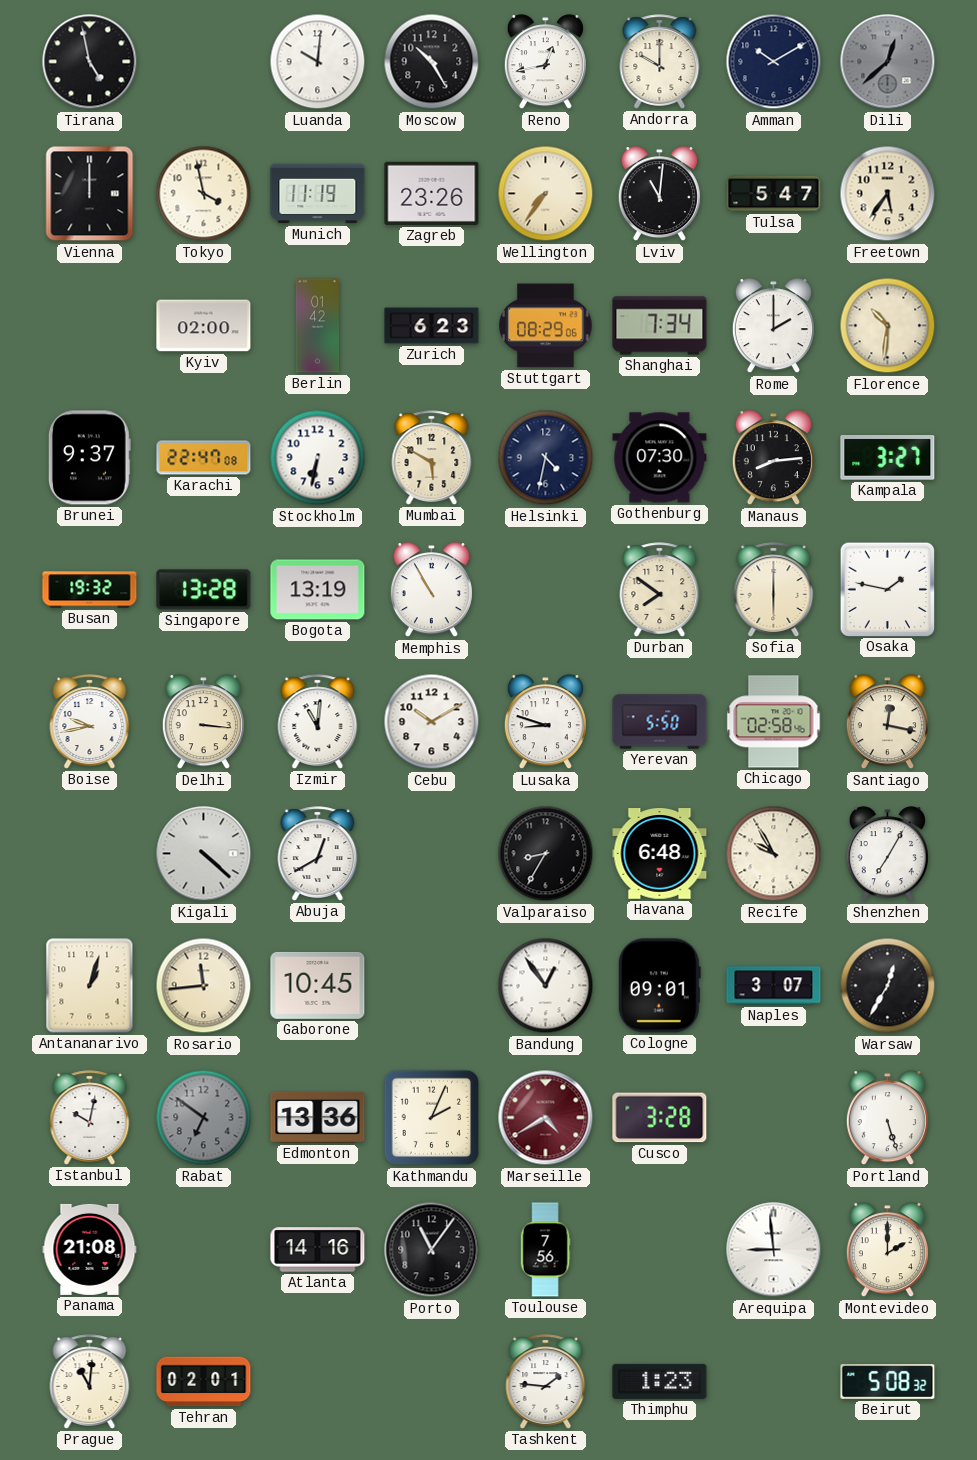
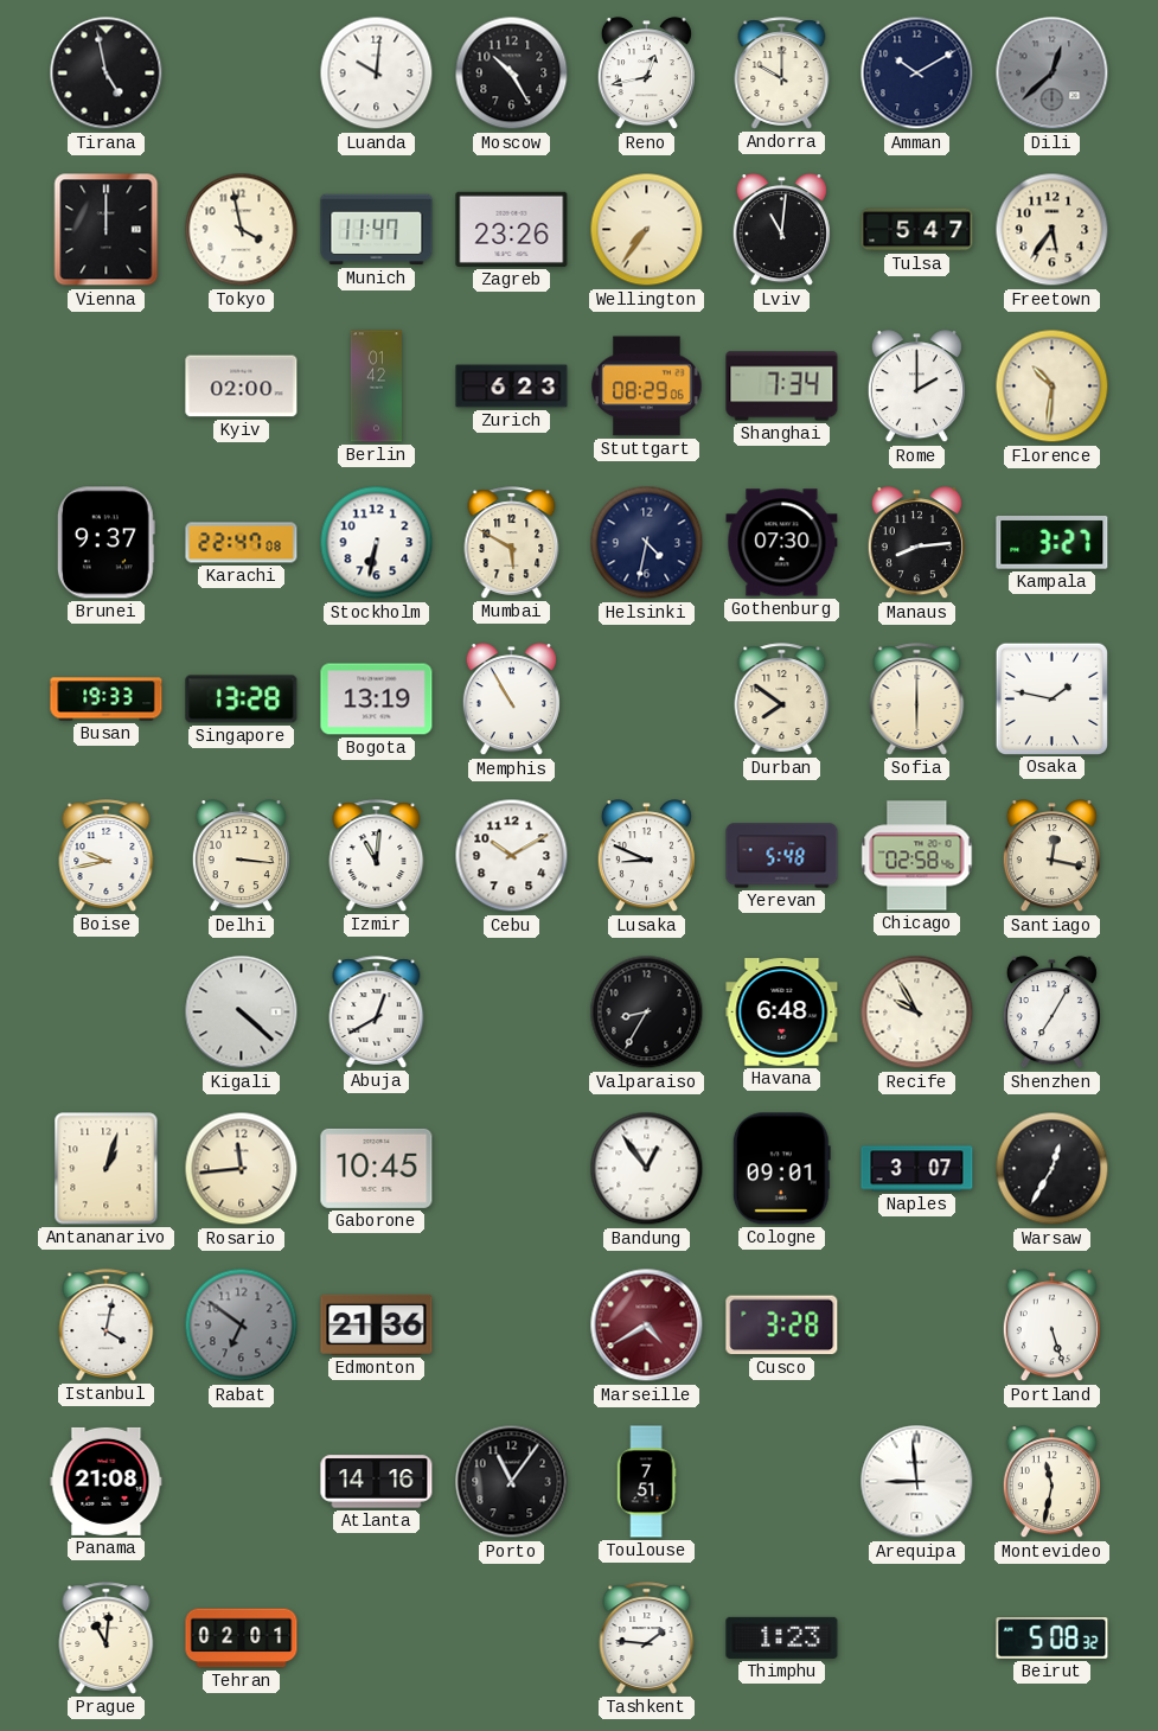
Munich: 11:19 -> 11:47
Busan: 19:32 -> 19:33
Lusaka: 8:48 -> 8:49
Yerevan: 5:50 -> 5:48
Istanbul: 10:02 -> 4:02
Edmonton: 13:36 -> 21:36
Kathmandu: 2:04 -> none
Toulouse: 7:56 -> 7:51
Montevideo: 2:00 -> 11:32
